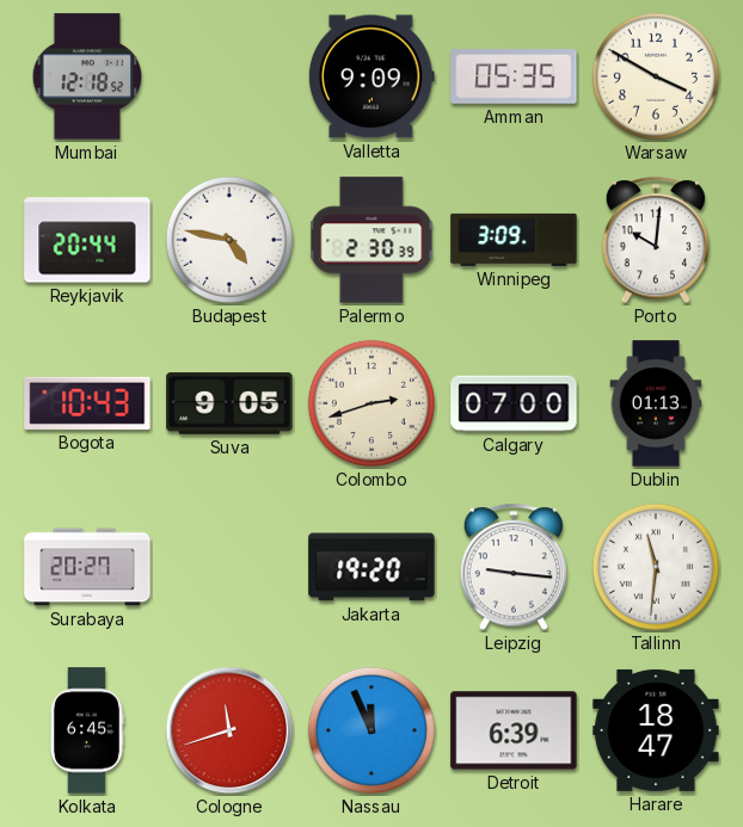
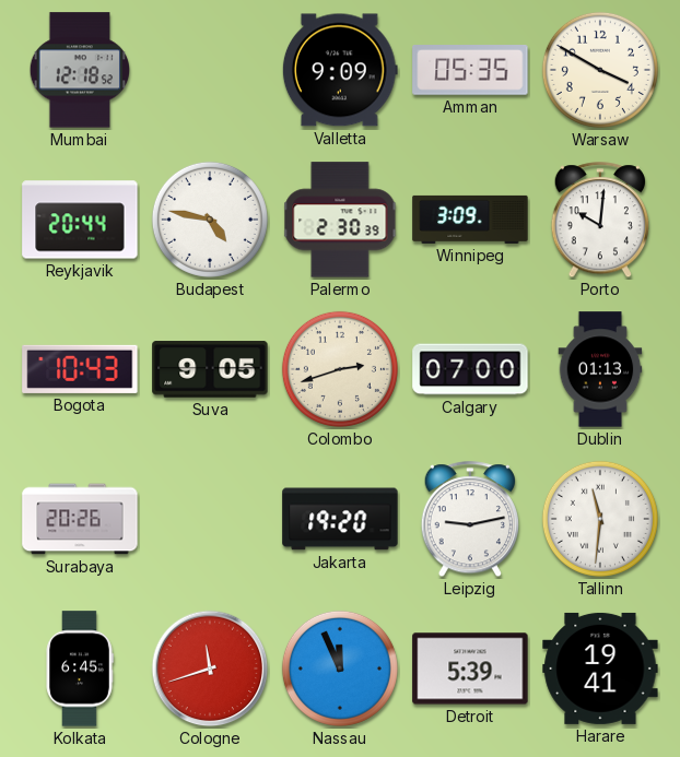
Surabaya: 20:27 -> 20:26
Leipzig: 9:16 -> 9:13
Detroit: 6:39 -> 5:39
Harare: 18:47 -> 19:41
